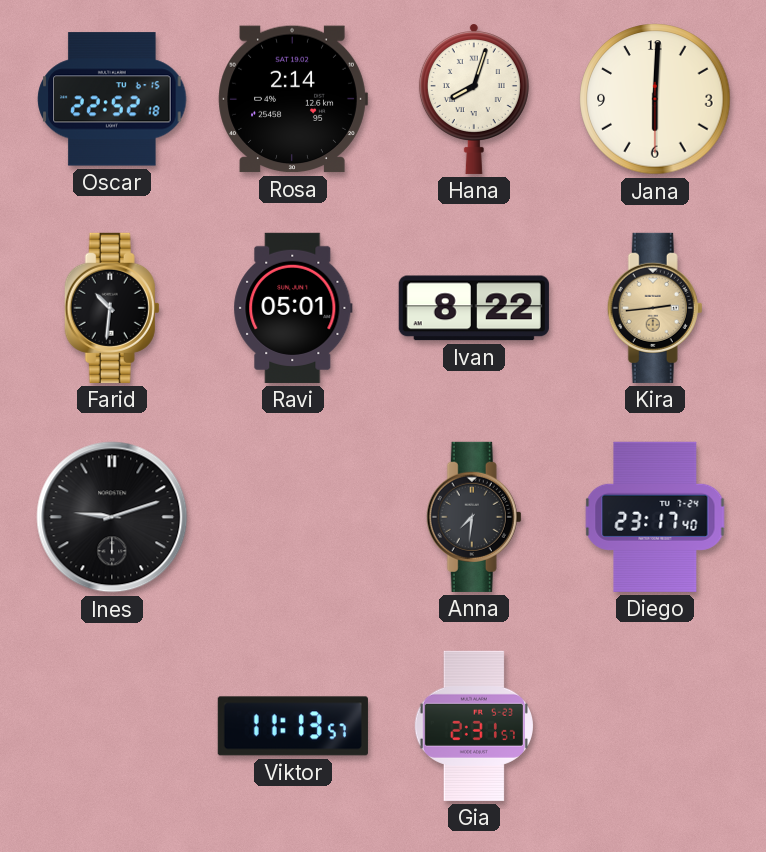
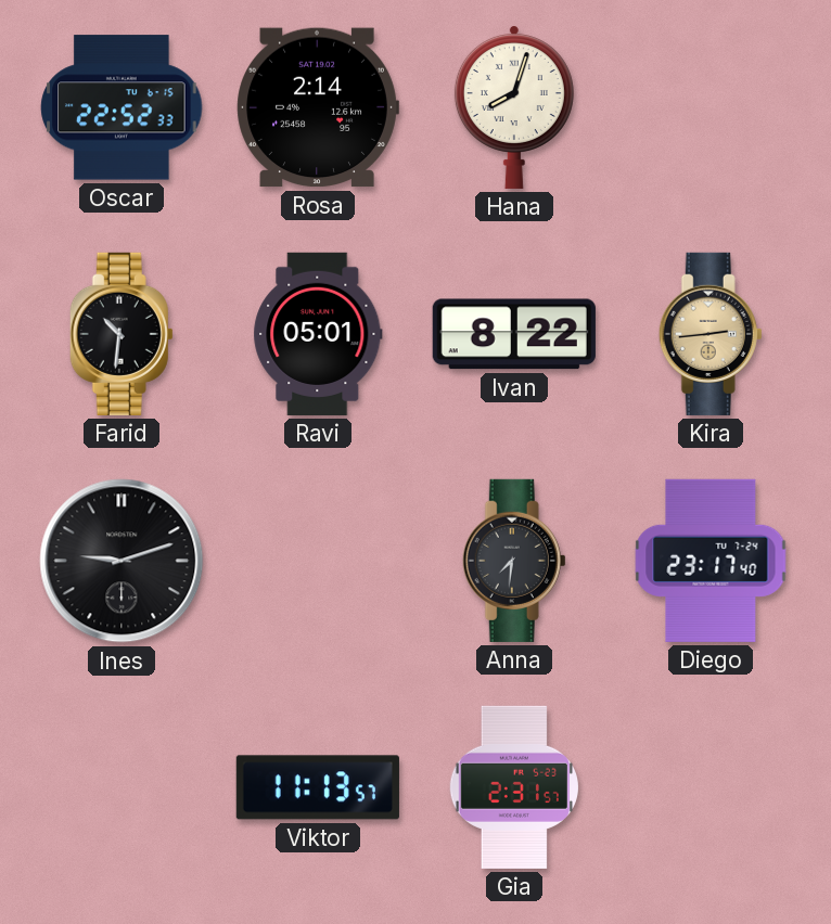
Oscar: 22:52:18 -> 22:52:33
Jana: 6:00 -> none
